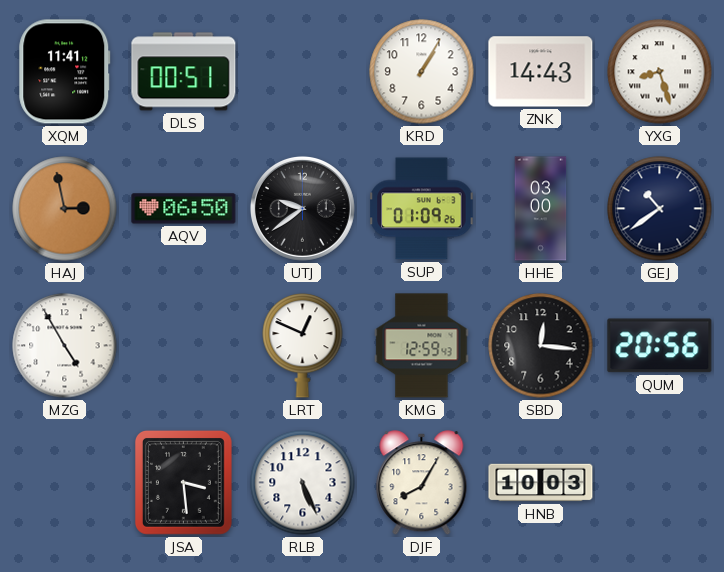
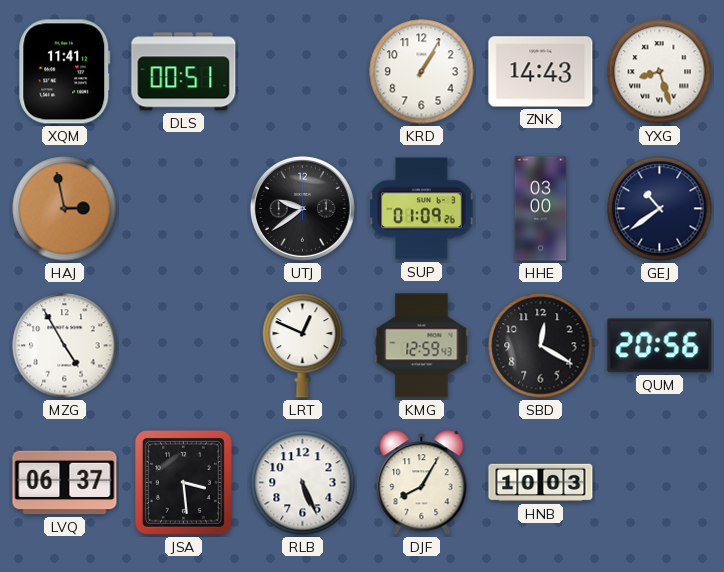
AQV: 06:50 -> none
SBD: 12:16 -> 12:20
LVQ: none -> 06:37
